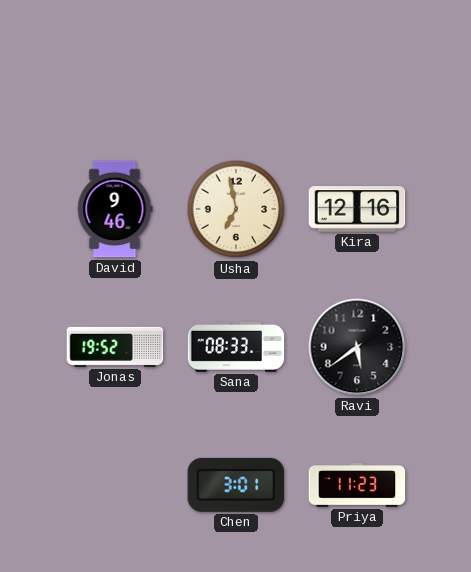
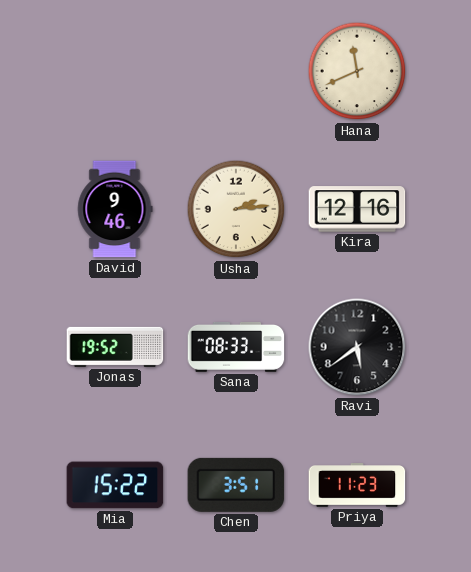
Hana: none -> 11:41
Usha: 6:58 -> 2:14
Mia: none -> 15:22
Chen: 3:01 -> 3:51
